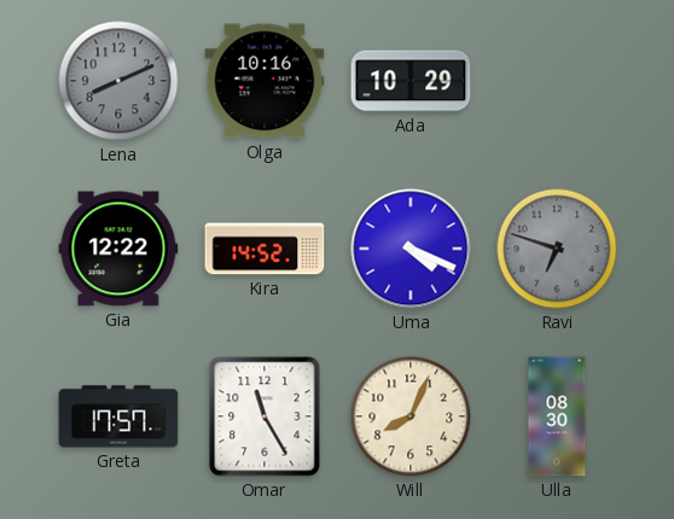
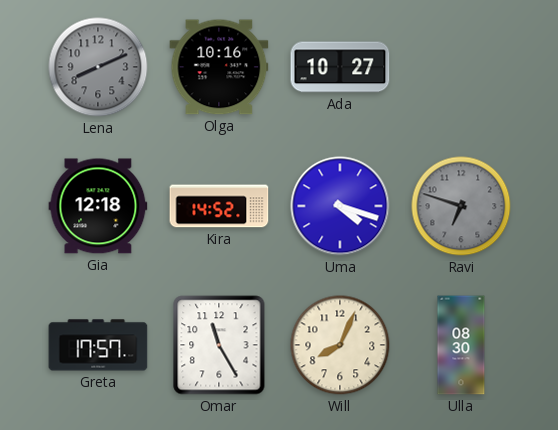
Ada: 10:29 -> 10:27
Gia: 12:22 -> 12:18
Uma: 4:19 -> 4:18
